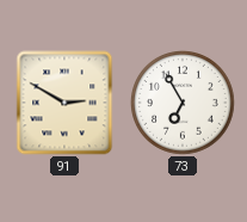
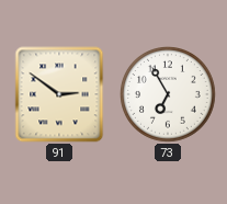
91: 2:50 -> 2:51
